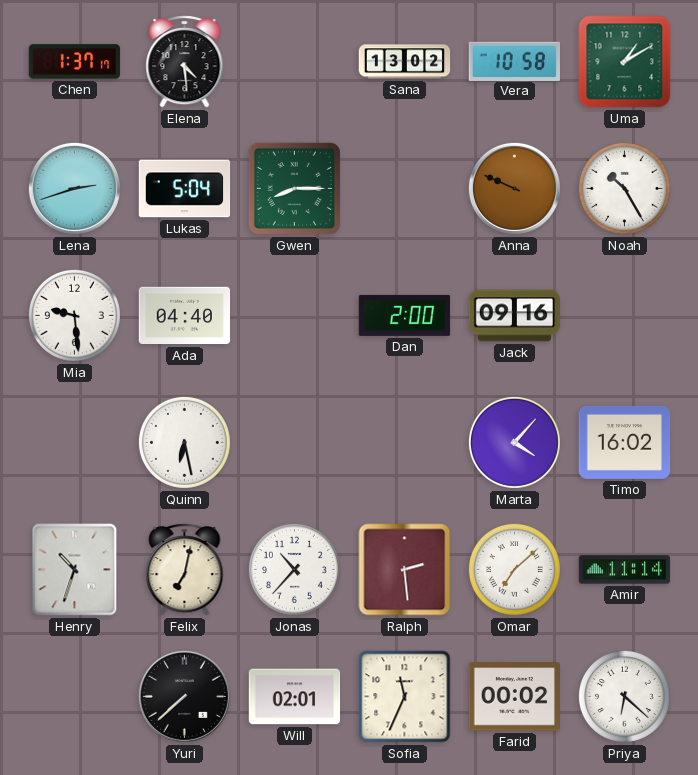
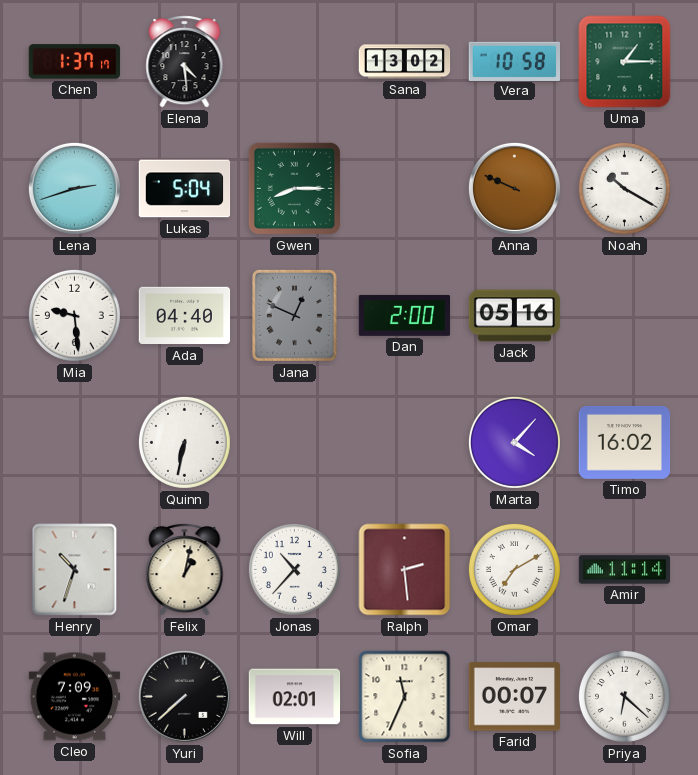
Uma: 1:10 -> 1:15
Noah: 10:25 -> 10:20
Jana: none -> 12:49
Jack: 09:16 -> 05:16
Quinn: 6:28 -> 6:32
Felix: 7:02 -> 1:02
Omar: 7:08 -> 7:10
Cleo: none -> 7:09
Farid: 00:02 -> 00:07
